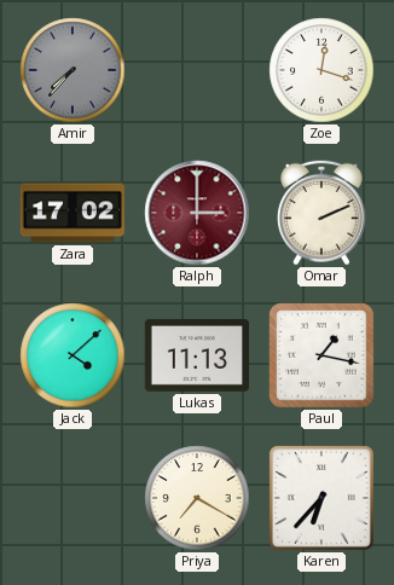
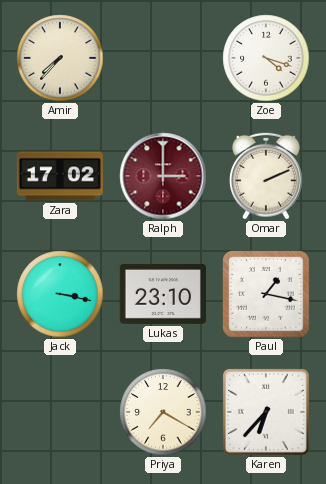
Amir dial: grey -> cream
Zoe: 12:18 -> 4:18
Jack: 4:08 -> 3:17
Lukas: 11:13 -> 23:10
